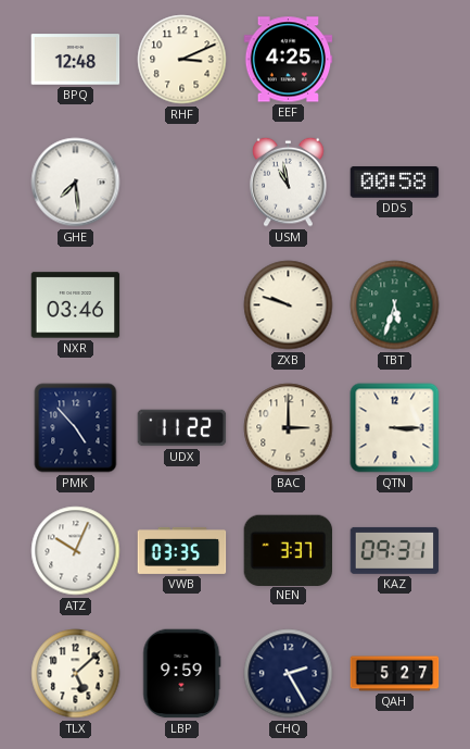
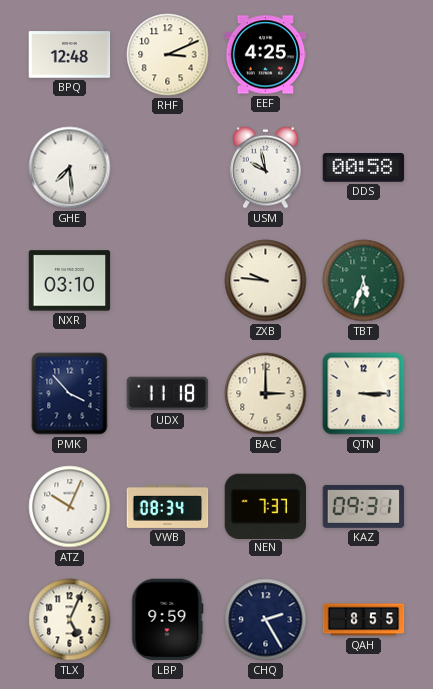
USM: 10:58 -> 9:58
NXR: 03:46 -> 03:10
ZXB: 9:48 -> 9:46
PMK: 4:53 -> 3:53
UDX: 11:22 -> 11:18
VWB: 03:35 -> 08:34
NEN: 3:37 -> 7:37
TLX: 5:08 -> 5:04
QAH: 5:27 -> 8:55
